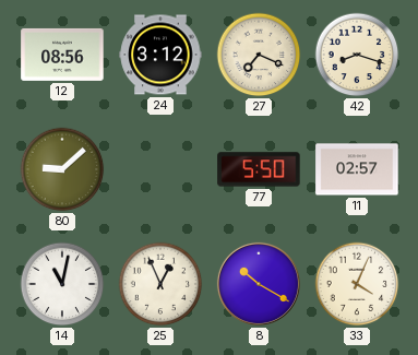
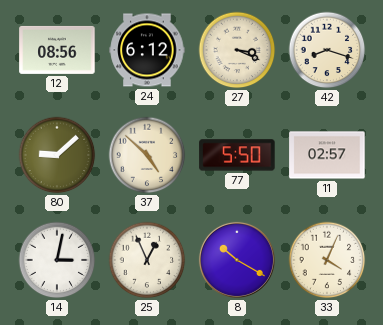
24: 3:12 -> 6:12
27: 7:19 -> 3:19
37: none -> 4:52
14: 11:02 -> 3:02
